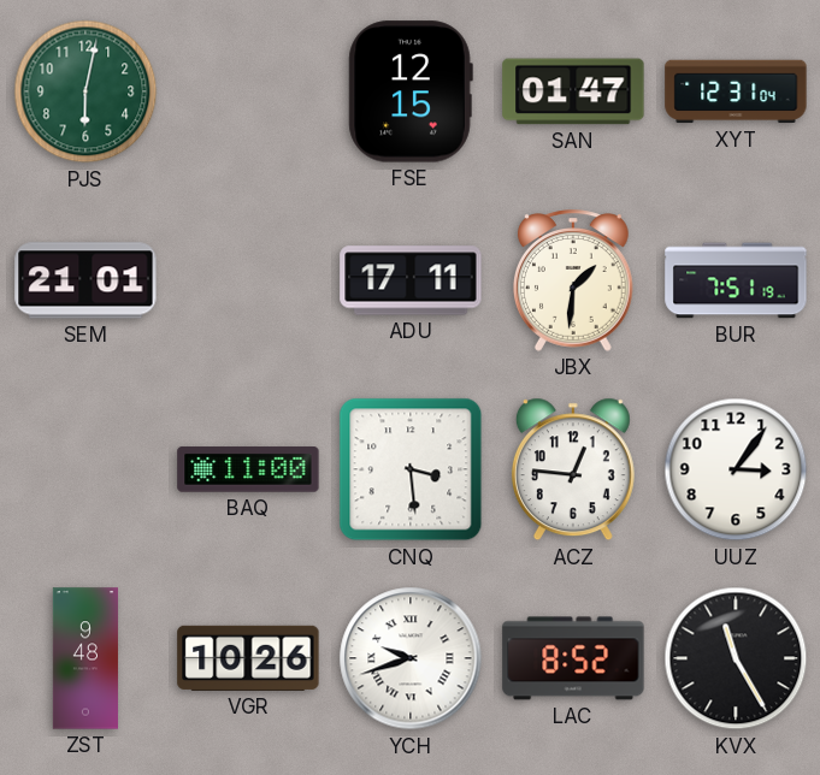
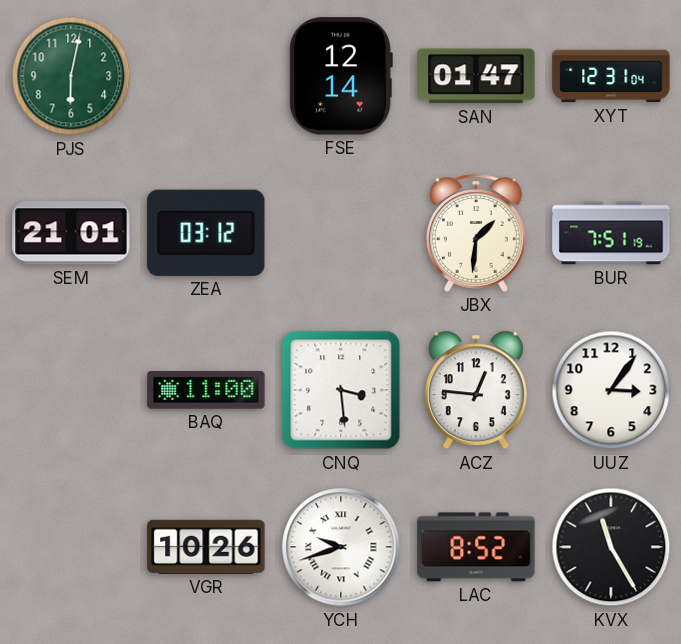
FSE: 12:15 -> 12:14
ZEA: none -> 03:12
ADU: 17:11 -> none
ZST: 9:48 -> none
